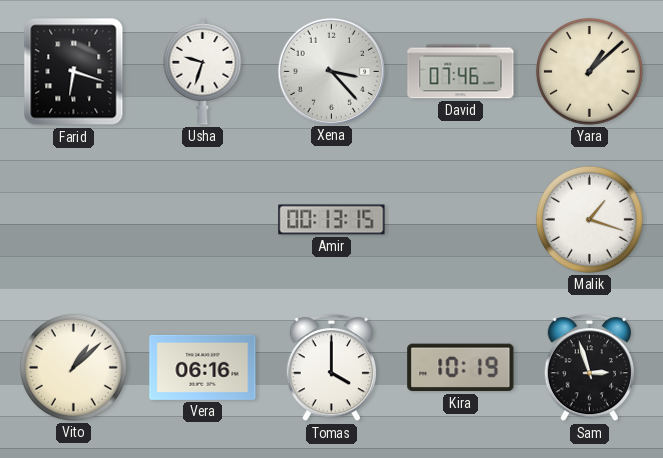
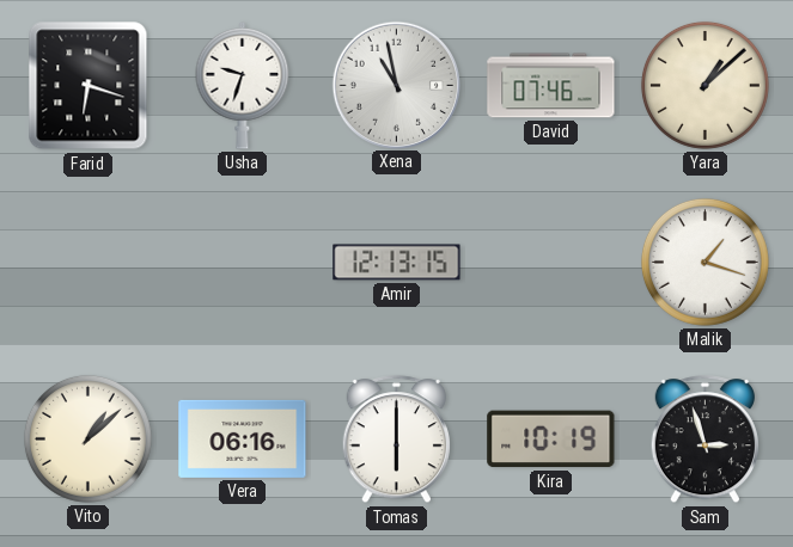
Xena: 3:23 -> 10:58
Amir: 00:13 -> 12:13
Tomas: 4:00 -> 6:00
